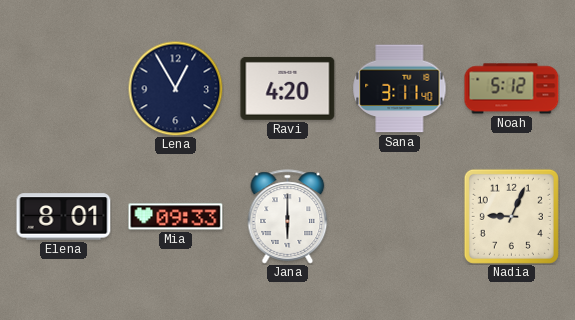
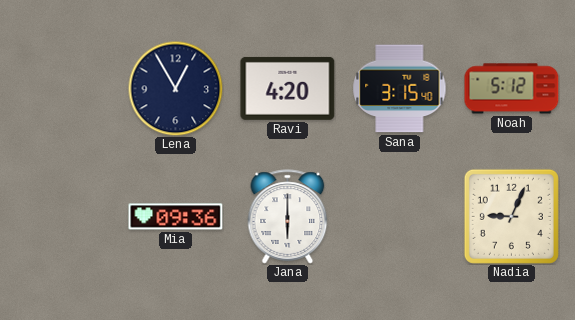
Sana: 3:11 -> 3:15
Elena: 8:01 -> none
Mia: 09:33 -> 09:36
